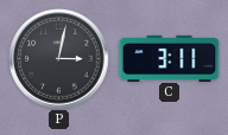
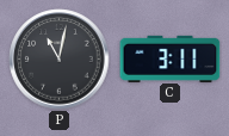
P: 3:02 -> 11:02
